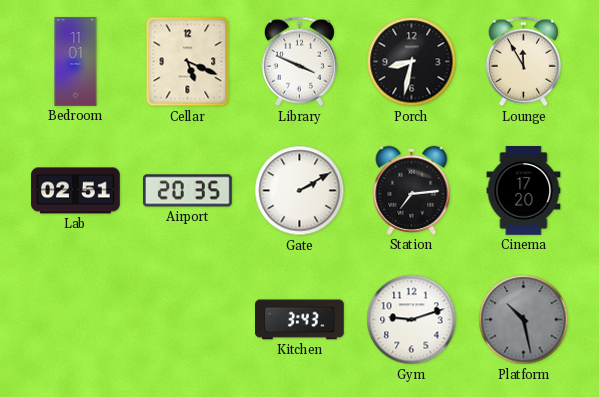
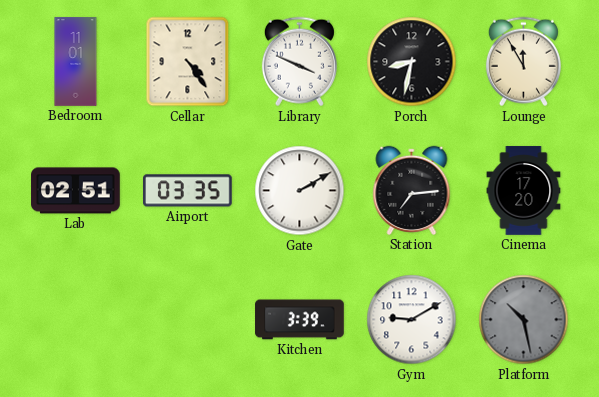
Cellar: 5:19 -> 4:24
Airport: 20:35 -> 03:35
Kitchen: 3:43 -> 3:39
Gym: 9:12 -> 9:10
